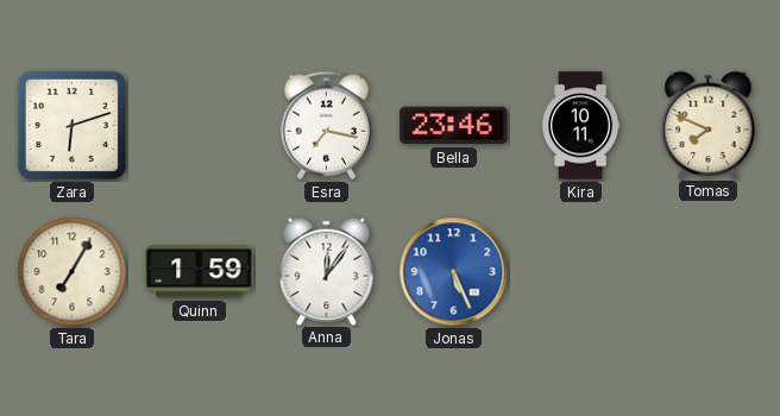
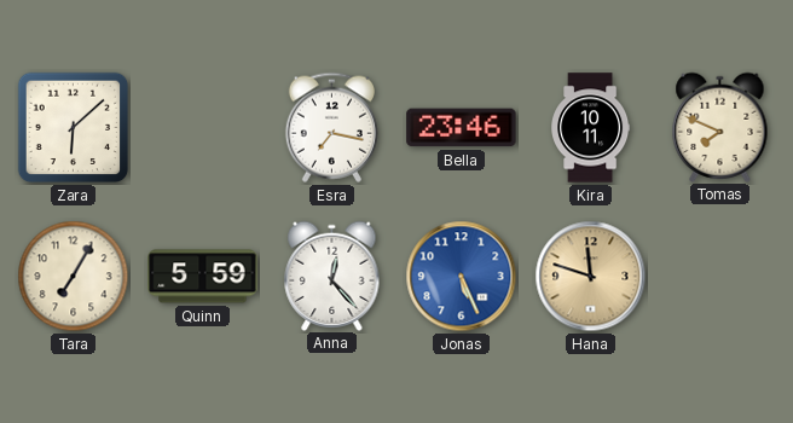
Zara: 6:12 -> 6:08
Quinn: 1:59 -> 5:59
Anna: 12:06 -> 12:23
Hana: none -> 11:48
